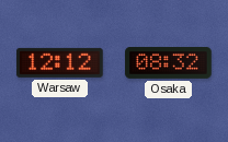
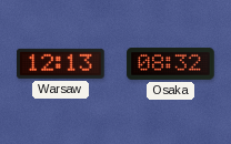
Warsaw: 12:12 -> 12:13
